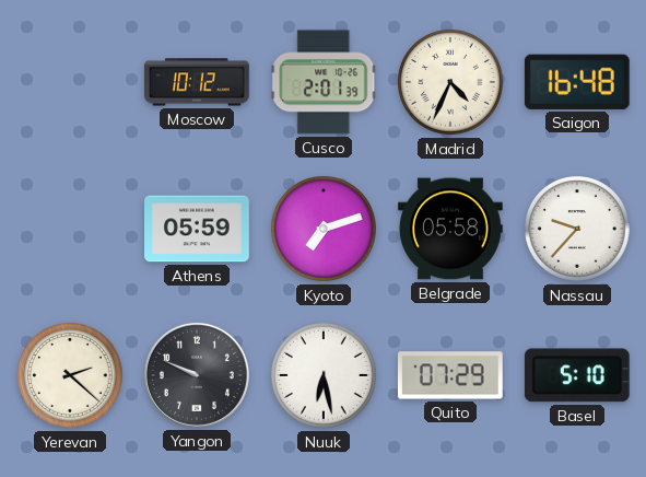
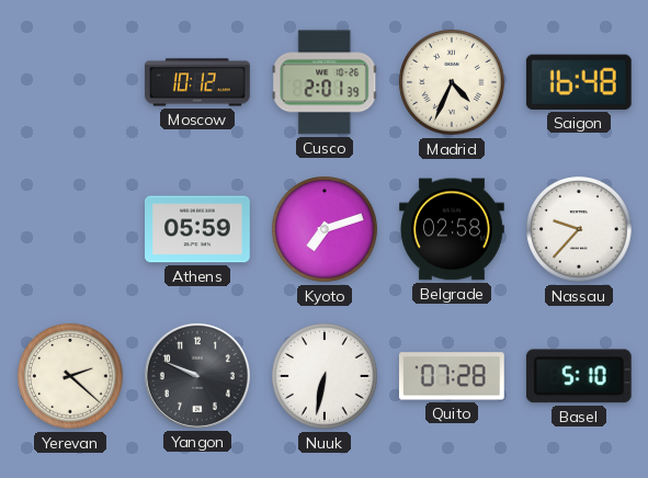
Belgrade: 05:58 -> 02:58
Nuuk: 6:28 -> 6:32
Quito: 07:29 -> 07:28
